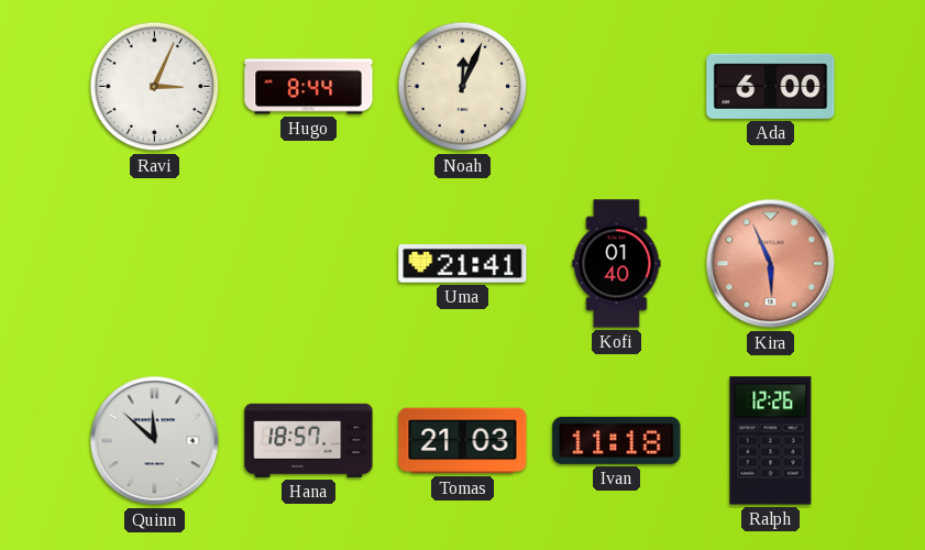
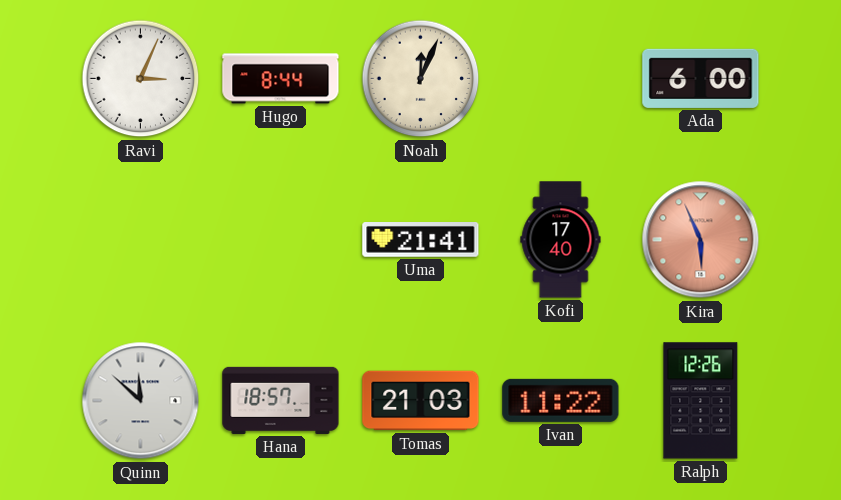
Kofi: 01:40 -> 17:40
Ivan: 11:18 -> 11:22
